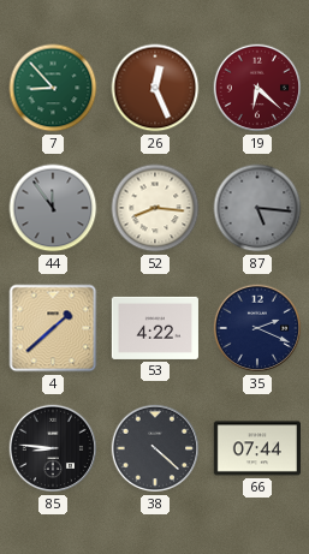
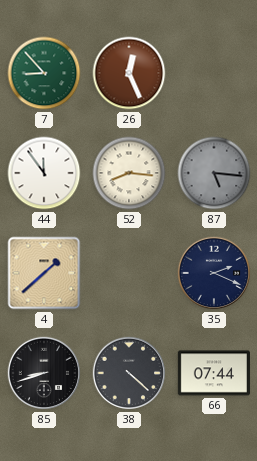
19: 6:22 -> none
44 dial: grey -> white
53: 4:22 -> none
85: 8:46 -> 8:42
